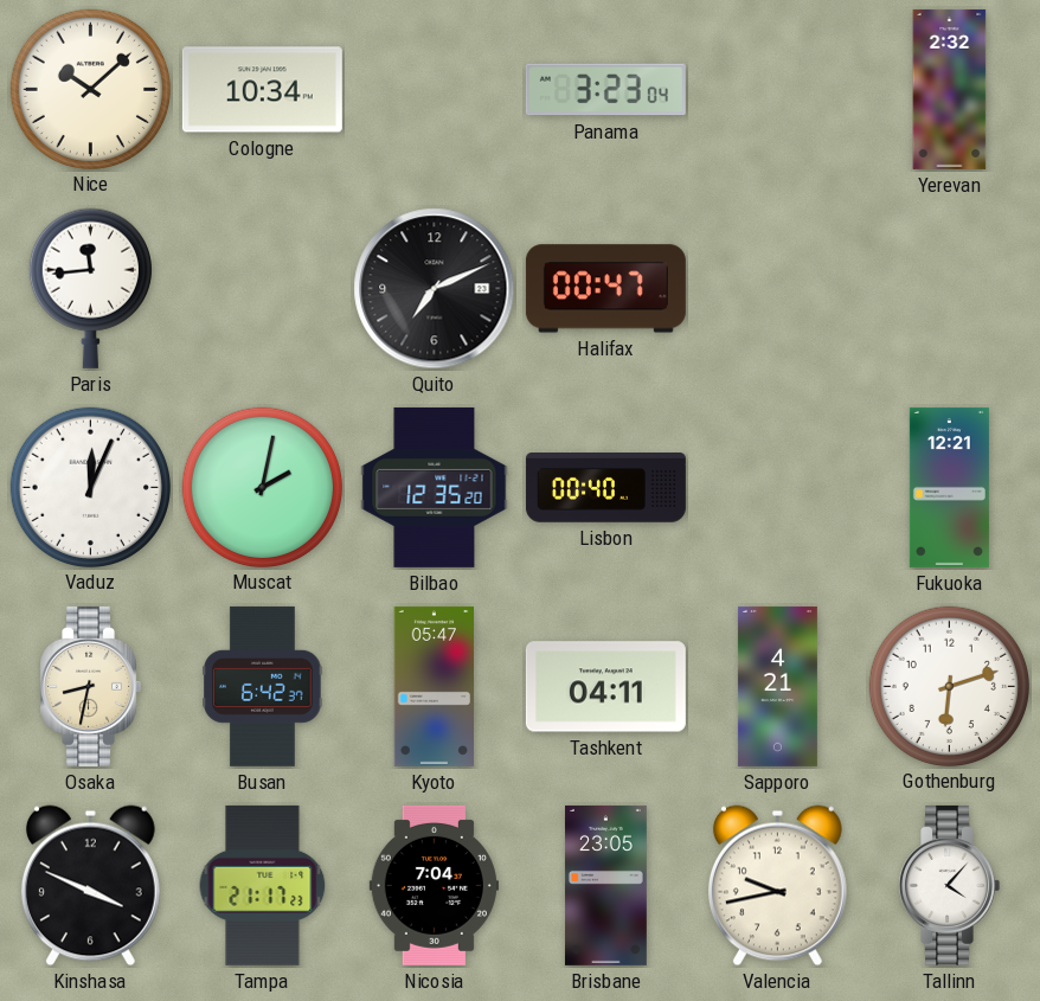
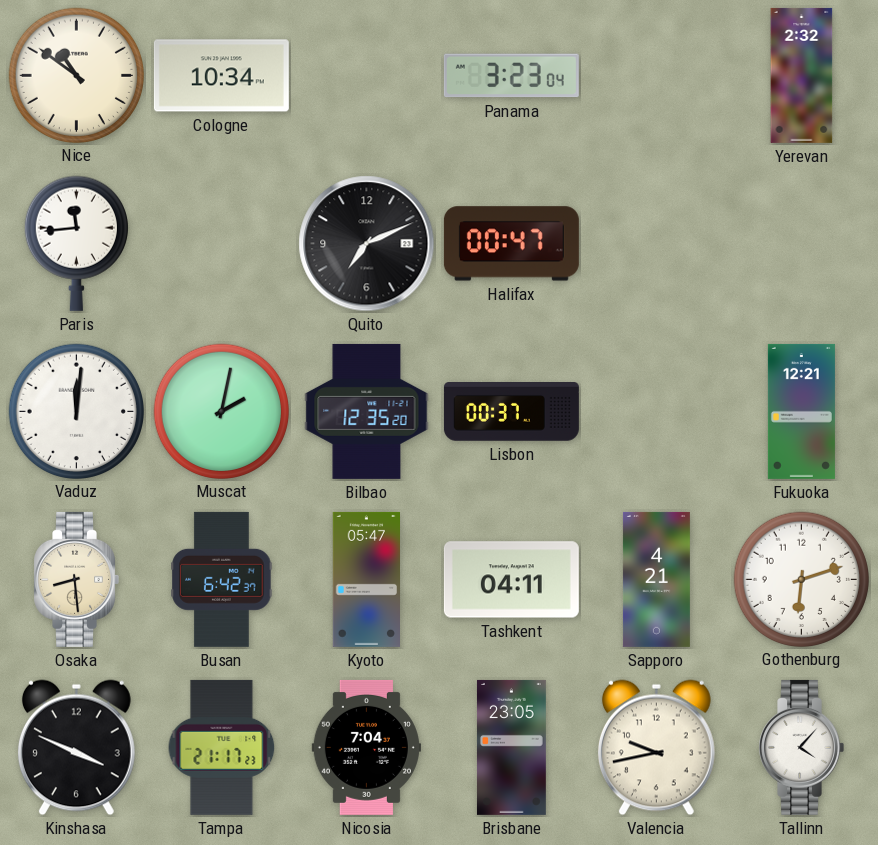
Nice: 10:08 -> 10:51
Vaduz: 12:04 -> 12:01
Lisbon: 00:40 -> 00:37
Osaka: 8:32 -> 8:29
